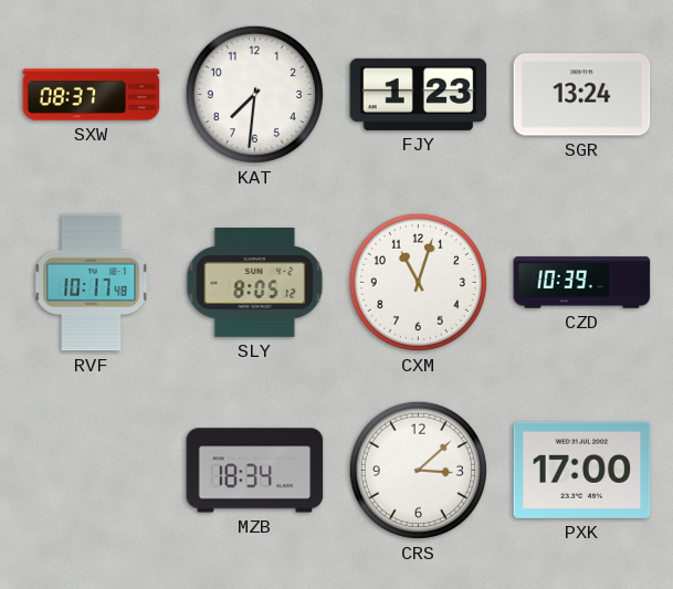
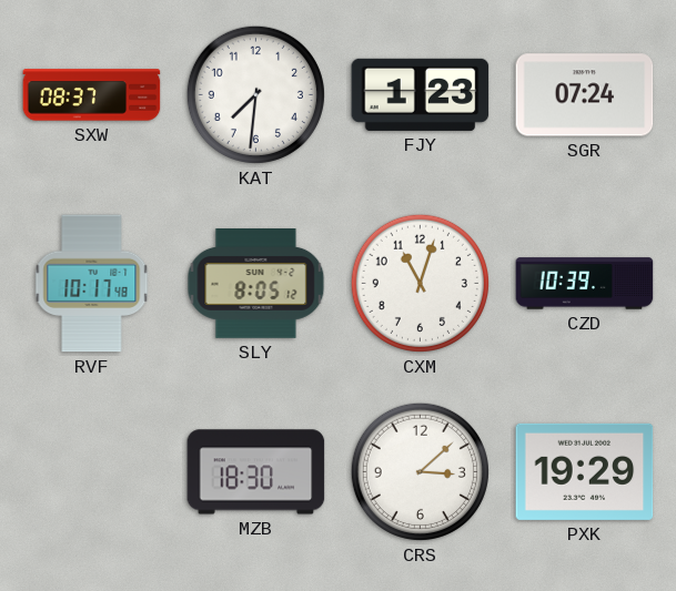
SGR: 13:24 -> 07:24
MZB: 18:34 -> 18:30
PXK: 17:00 -> 19:29
